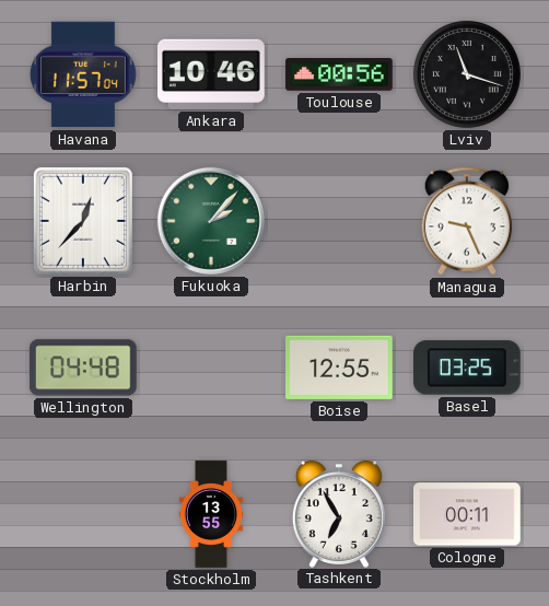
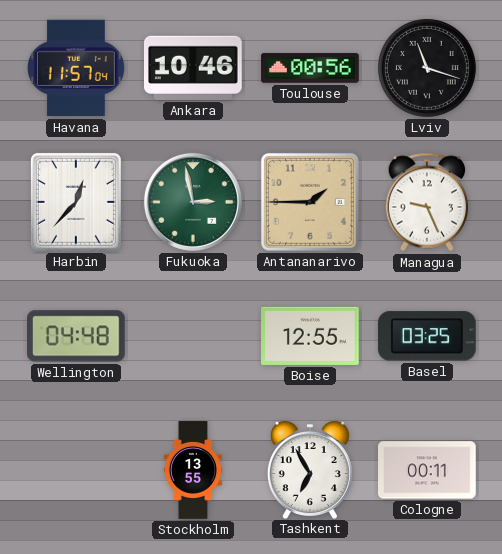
Fukuoka: 2:07 -> 2:58
Antananarivo: none -> 1:45
